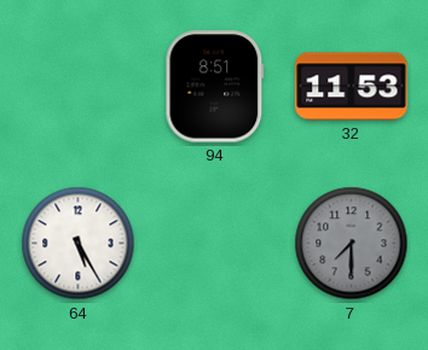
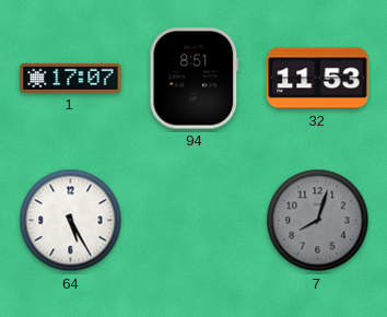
1: none -> 17:07
7: 7:30 -> 8:03
